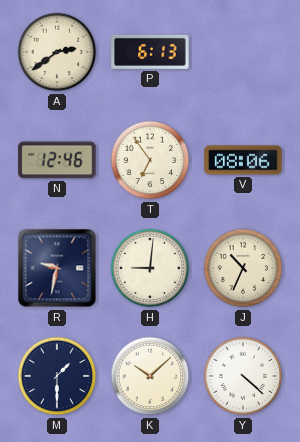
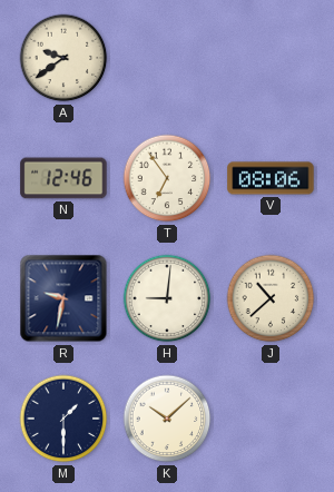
A: 2:39 -> 9:39
P: 6:13 -> none
J: 10:34 -> 10:38
Y: 4:22 -> none
